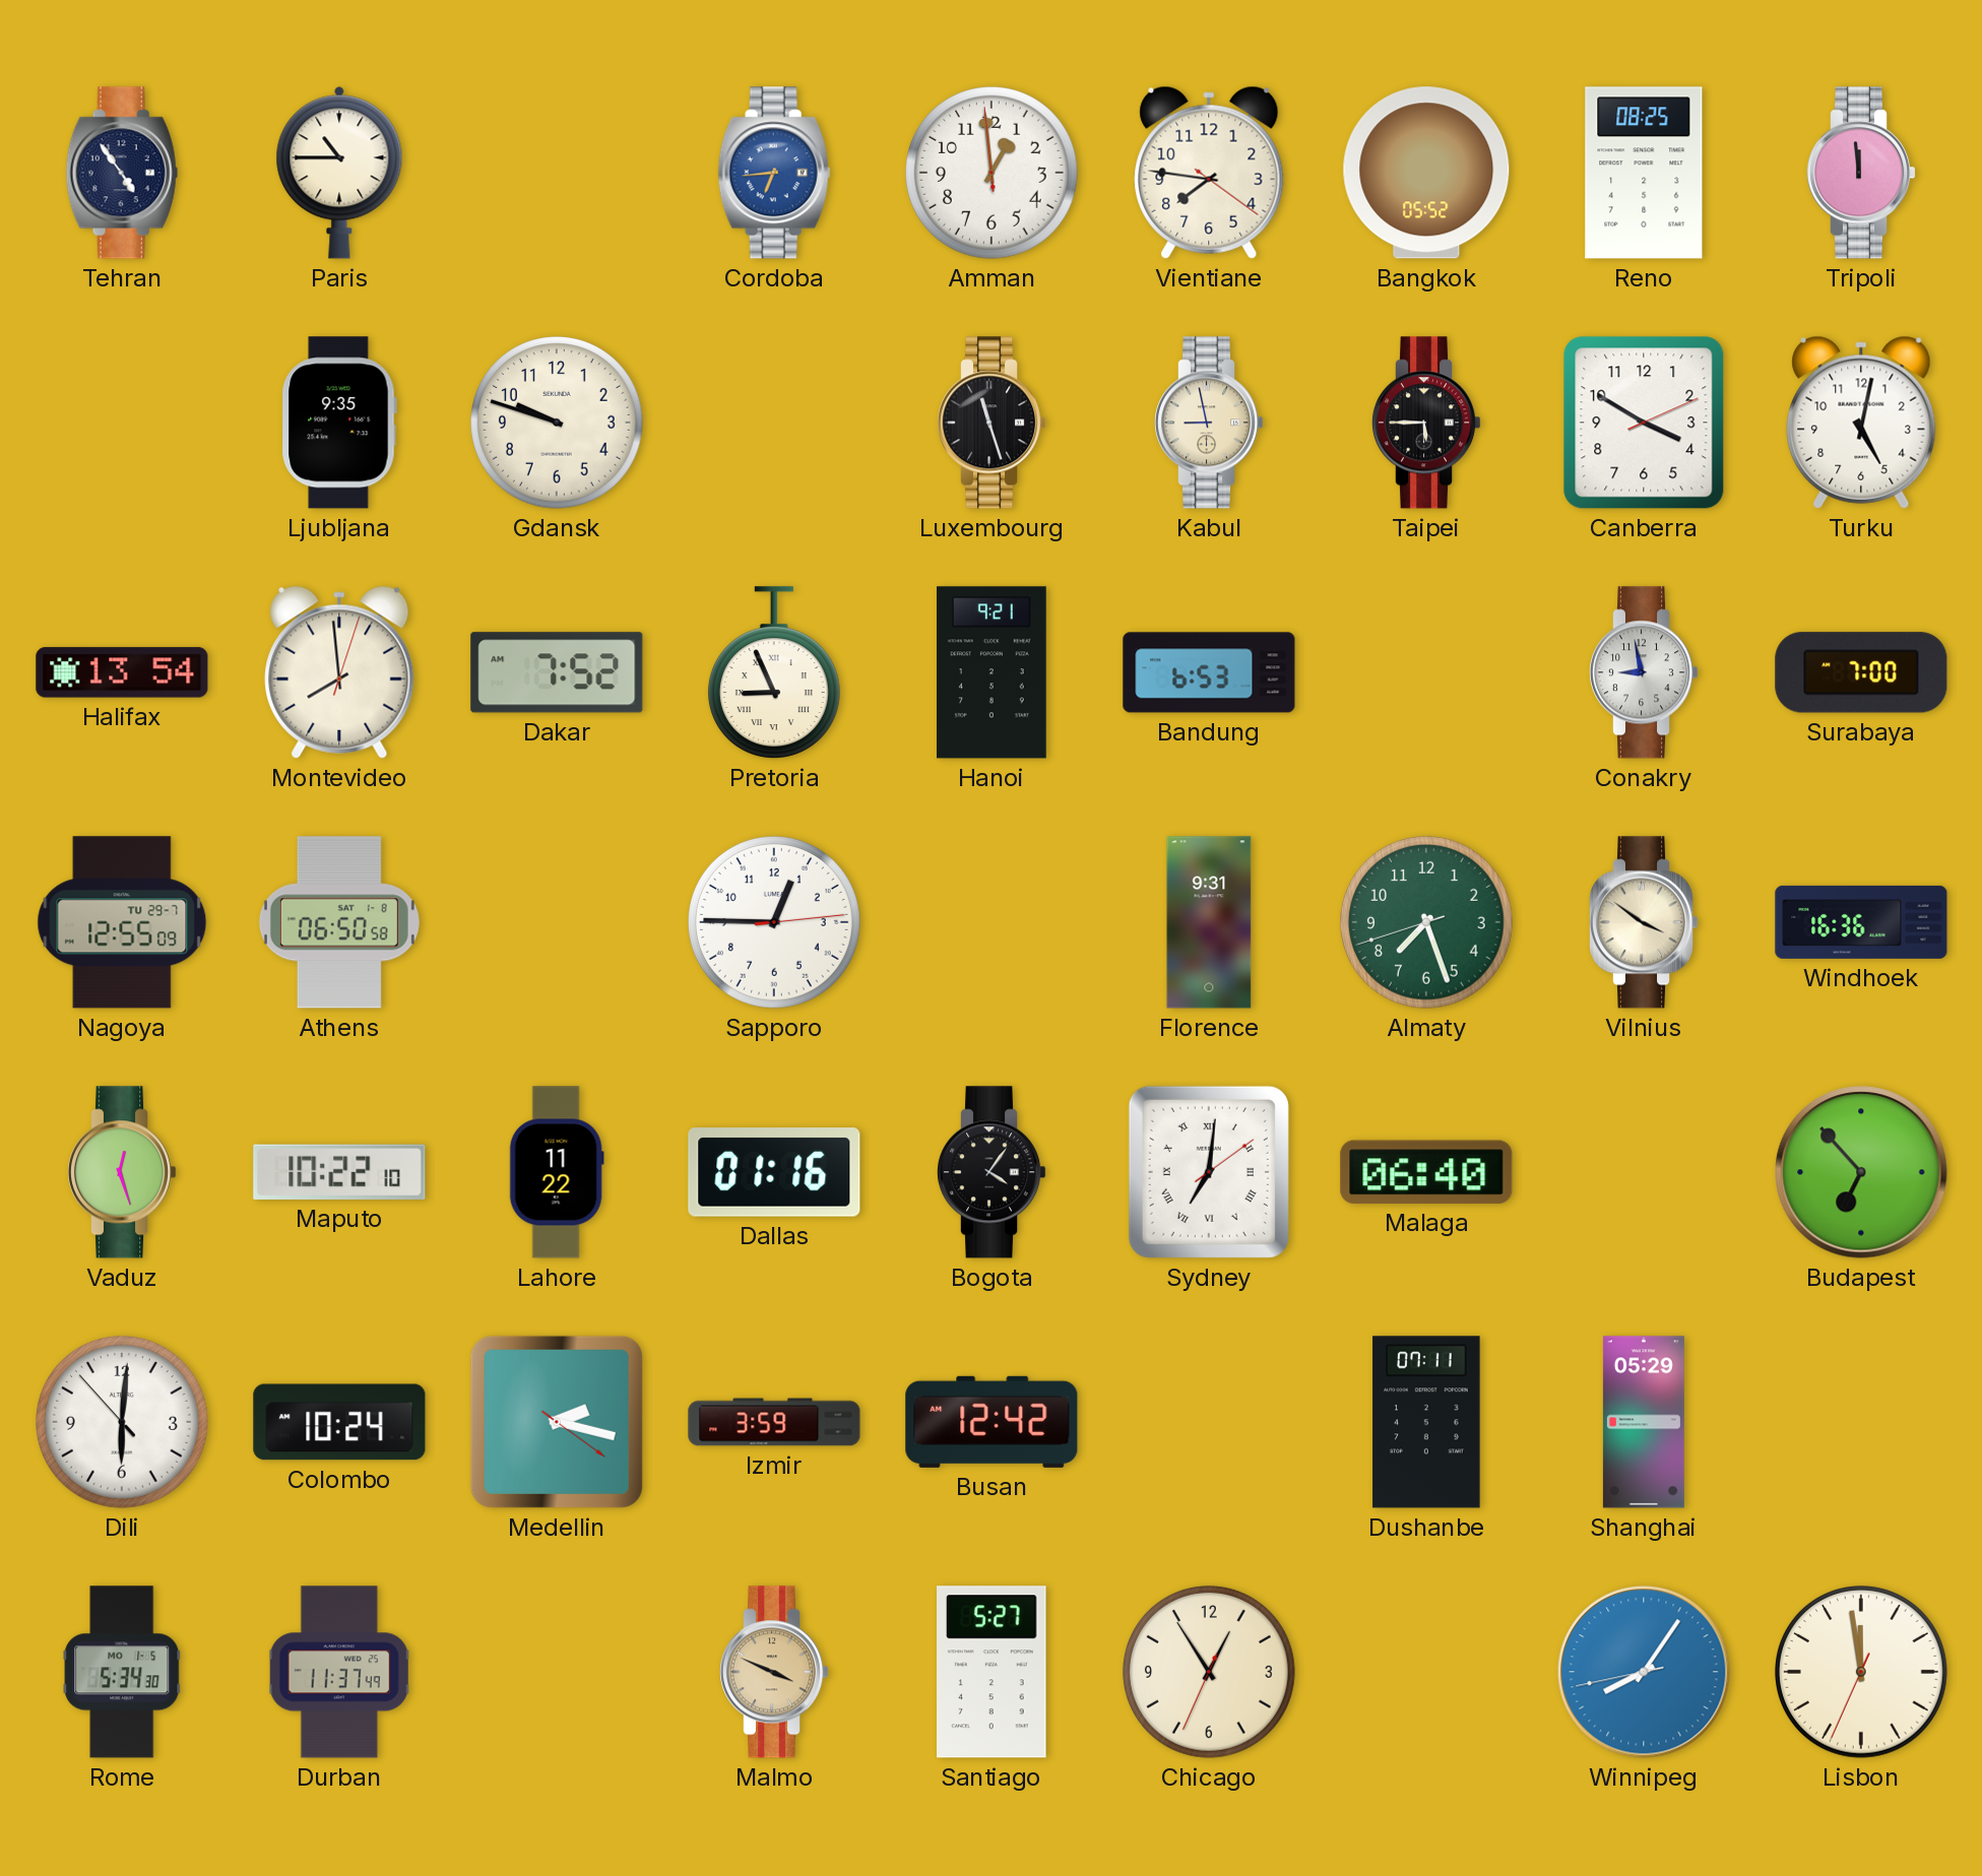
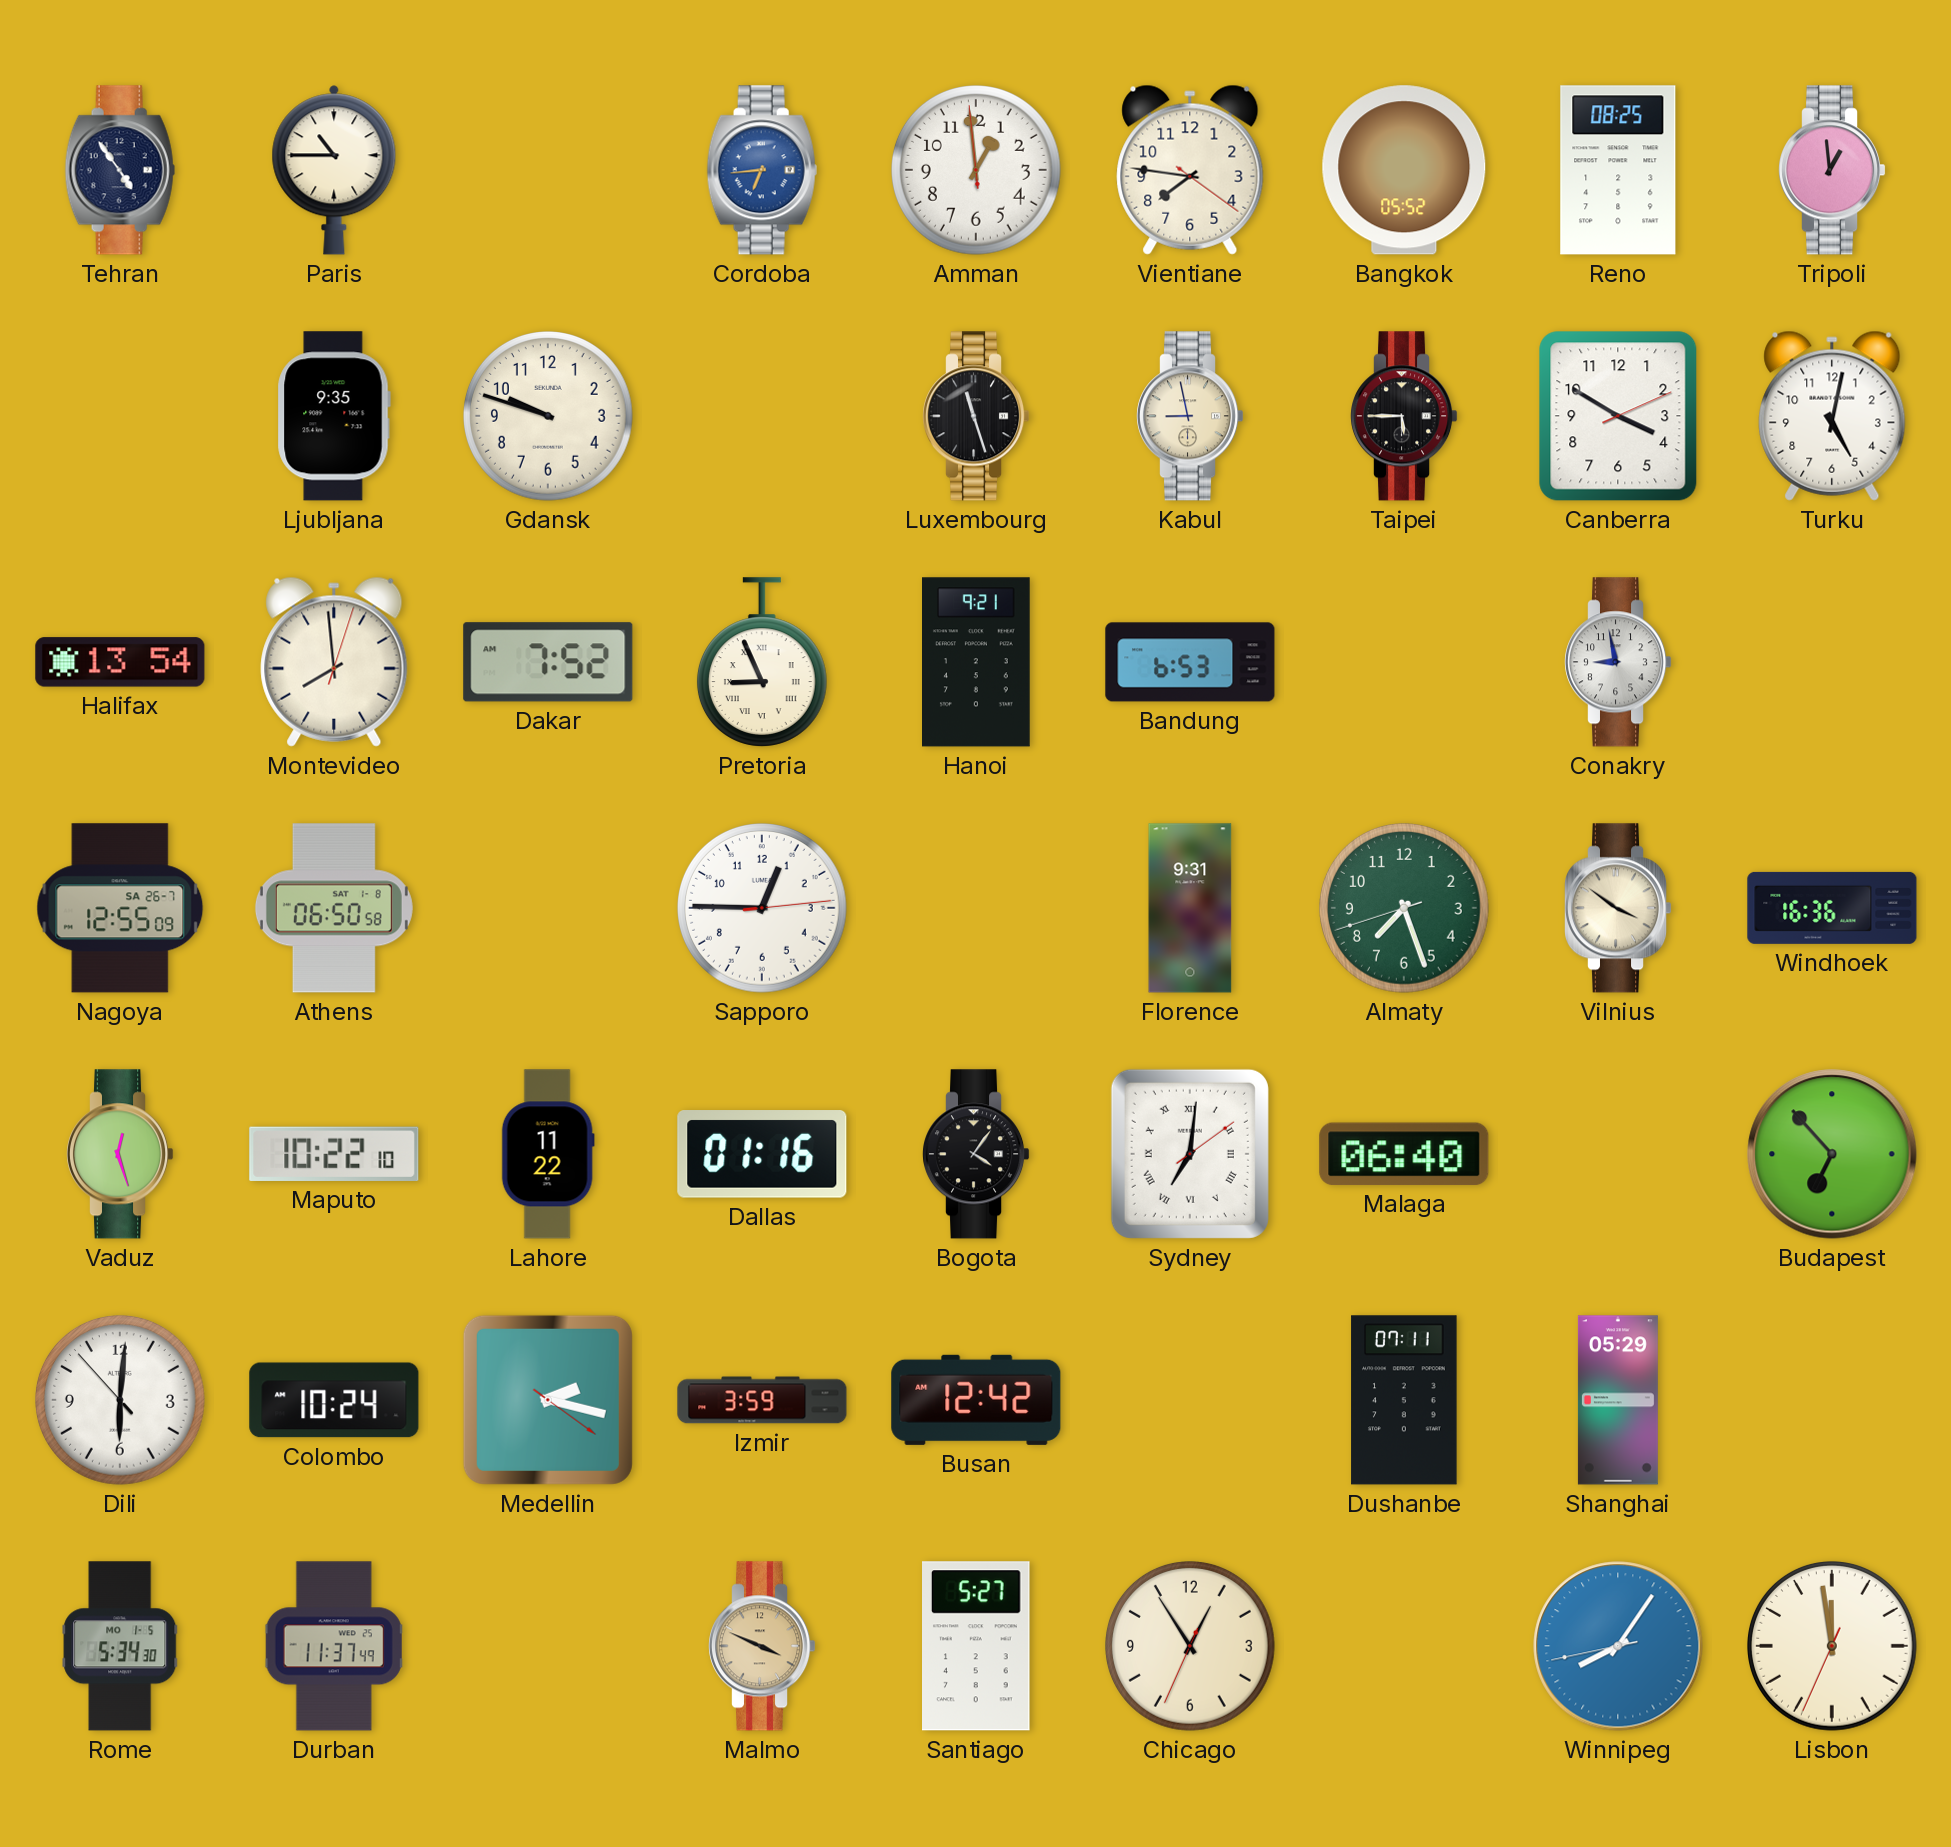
Tripoli: 11:59 -> 12:59
Surabaya: 7:00 -> none
Nagoya date: TU 29-7 -> SA 26-7
